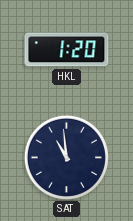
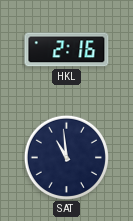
HKL: 1:20 -> 2:16
